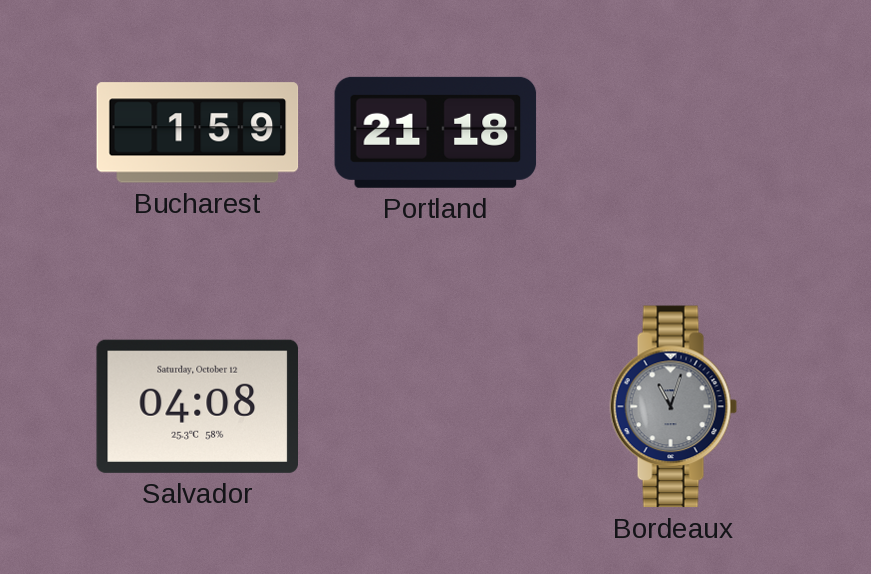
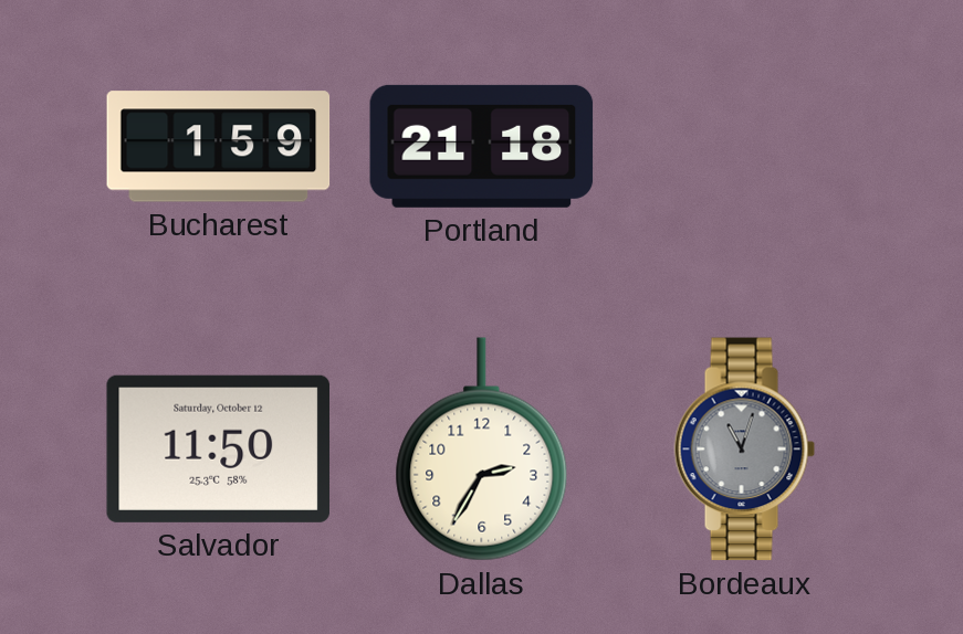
Salvador: 04:08 -> 11:50
Dallas: none -> 2:35
